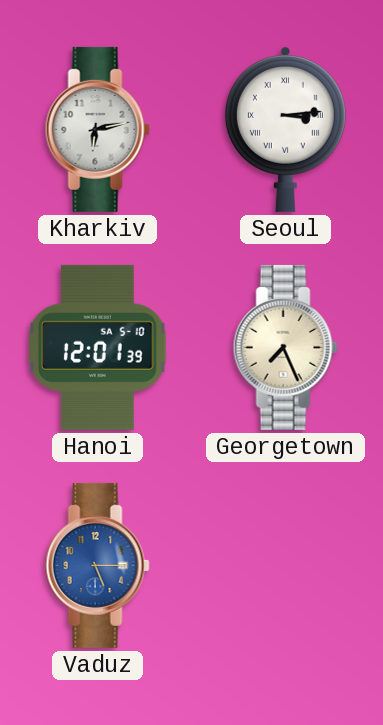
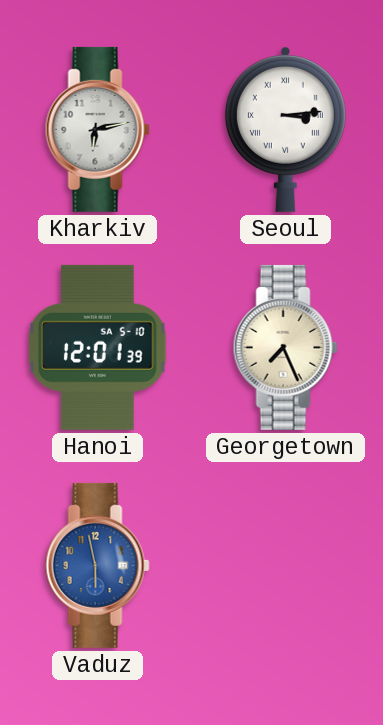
Vaduz: 5:15 -> 5:58
